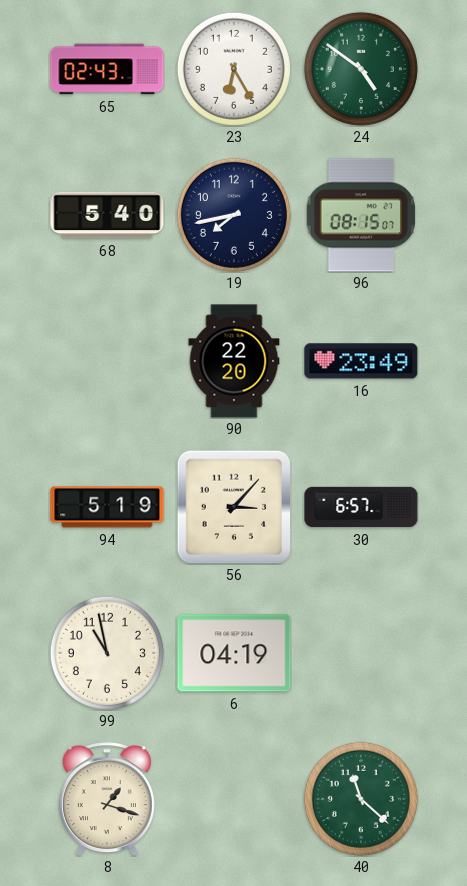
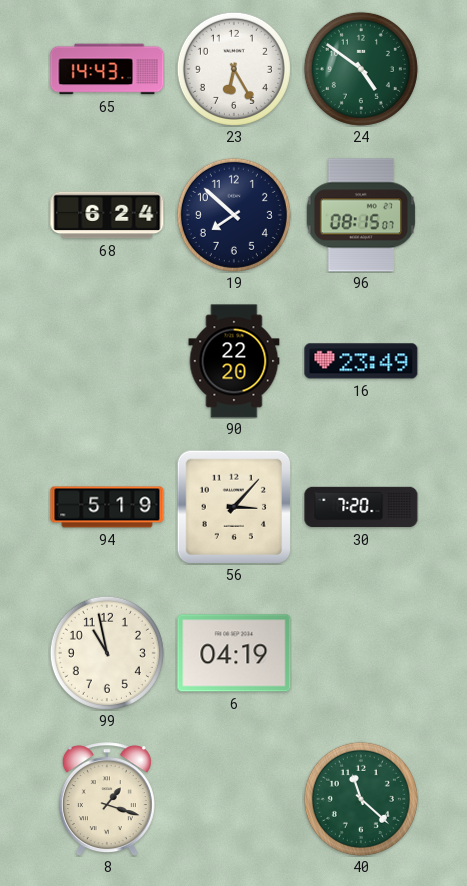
65: 02:43 -> 14:43
68: 5:40 -> 6:24
19: 7:43 -> 7:52
30: 6:57 -> 7:20
